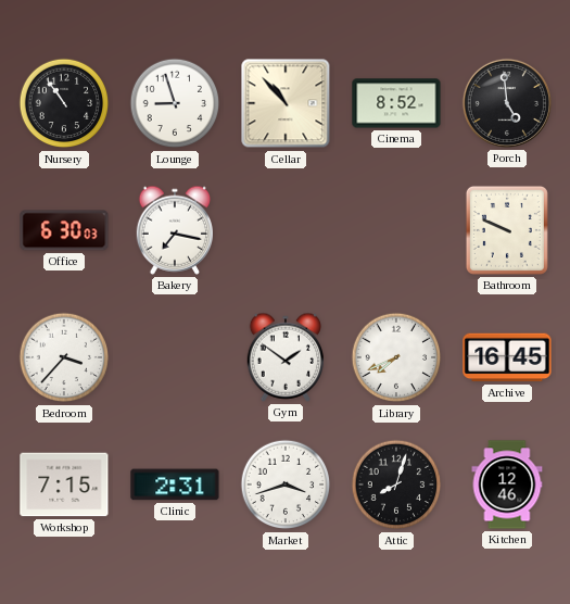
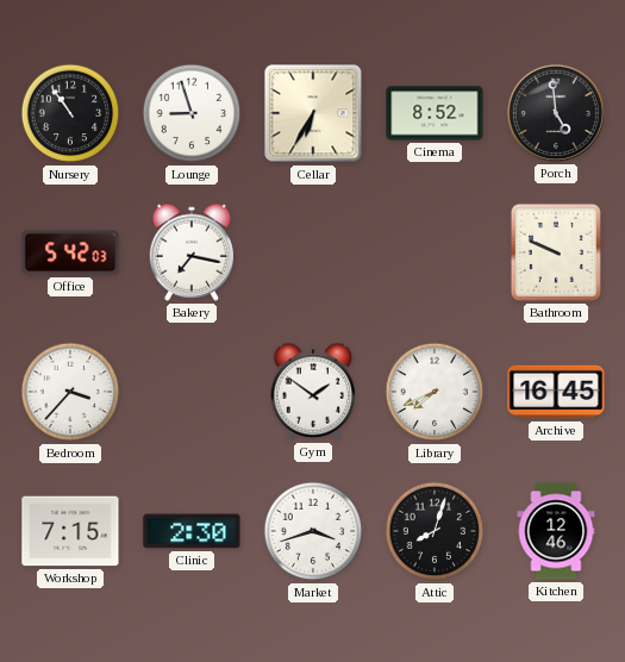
Cellar: 10:53 -> 6:35
Office: 6:30 -> 5:42
Clinic: 2:31 -> 2:30
